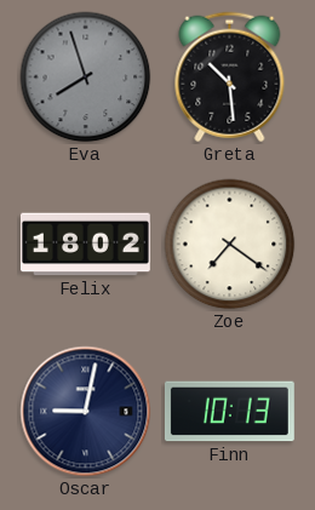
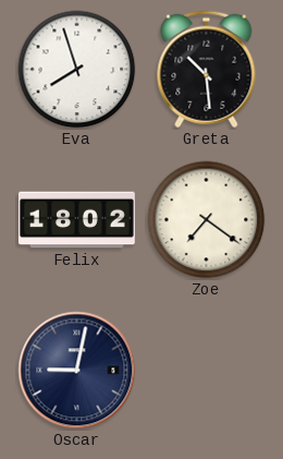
Eva dial: grey -> white
Finn: 10:13 -> none
